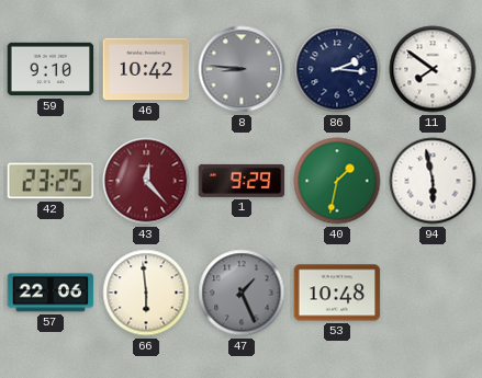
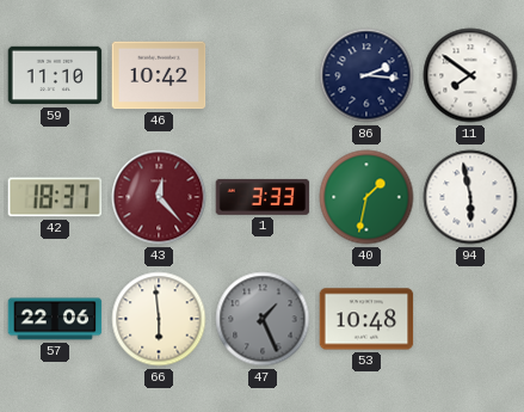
59: 9:10 -> 11:10
8: 8:46 -> none
42: 23:25 -> 18:37
1: 9:29 -> 3:33
